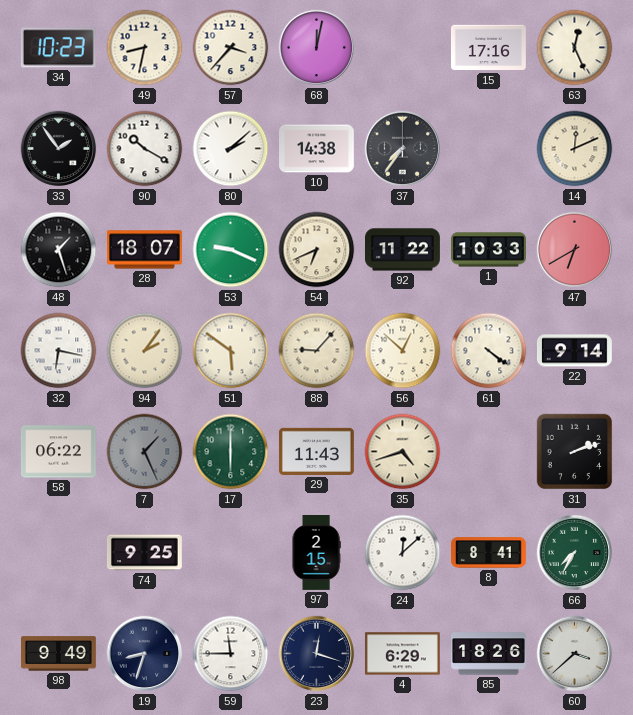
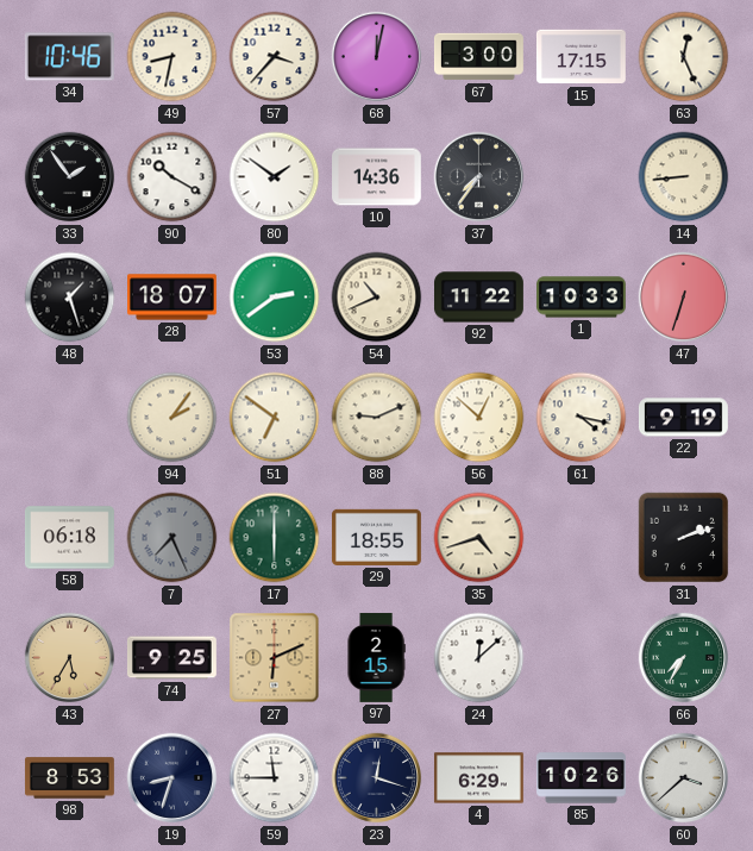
34: 10:23 -> 10:46
67: none -> 3:00
15: 17:16 -> 17:15
80: 2:08 -> 1:51
10: 14:38 -> 14:36
14: 12:11 -> 8:44
53: 9:19 -> 2:39
54: 6:41 -> 10:41
47: 6:40 -> 6:33
32: 6:17 -> none
51: 5:51 -> 6:51
88: 9:07 -> 9:11
61: 4:21 -> 4:17
22: 9:14 -> 9:19
58: 06:22 -> 06:18
7: 1:26 -> 7:26
29: 11:43 -> 18:55
43: none -> 5:35
27: none -> 6:11
8: 8:41 -> none
98: 9:49 -> 8:53
85: 18:26 -> 10:26
